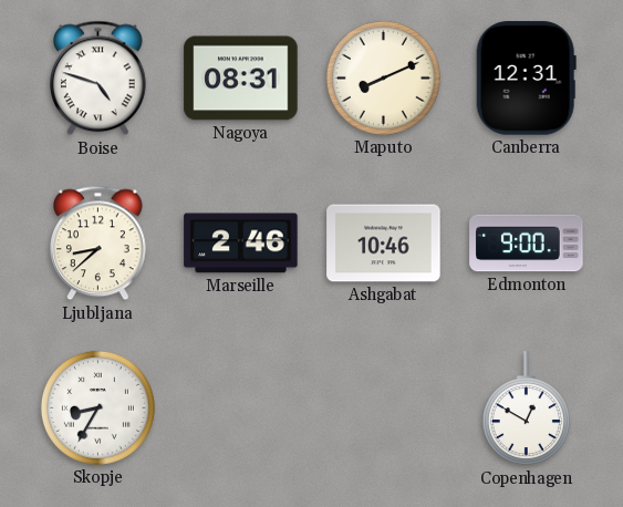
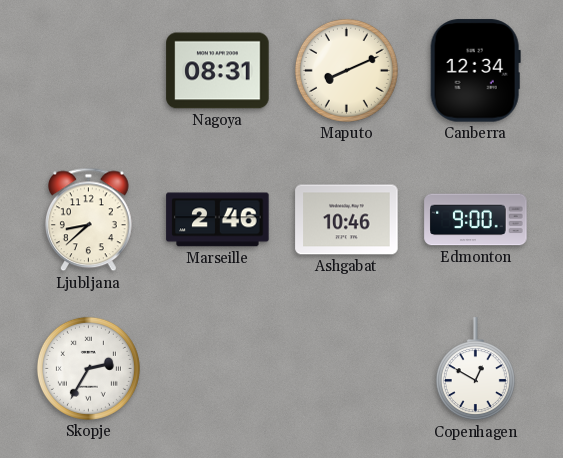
Boise: 4:48 -> none
Canberra: 12:31 -> 12:34
Skopje: 8:35 -> 2:35
